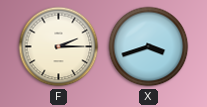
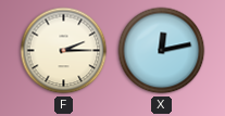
X: 3:42 -> 12:13
